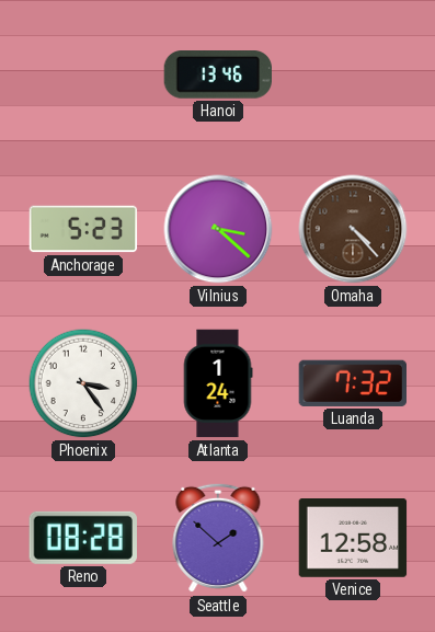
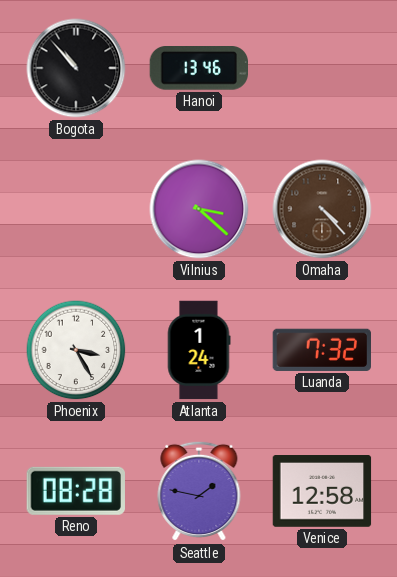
Bogota: none -> 10:53
Anchorage: 5:23 -> none
Phoenix: 3:24 -> 3:25
Seattle: 1:52 -> 1:47
